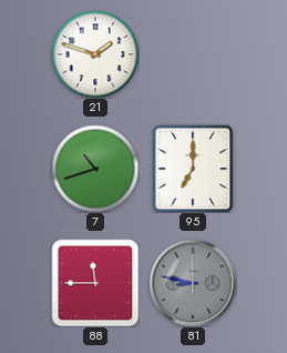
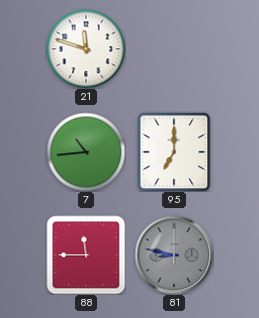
21: 1:48 -> 11:48
7: 10:42 -> 10:44
